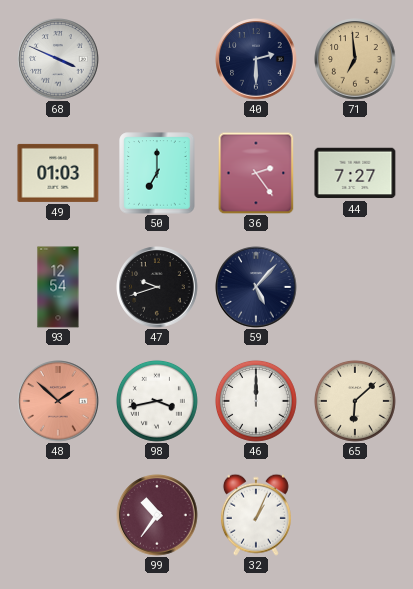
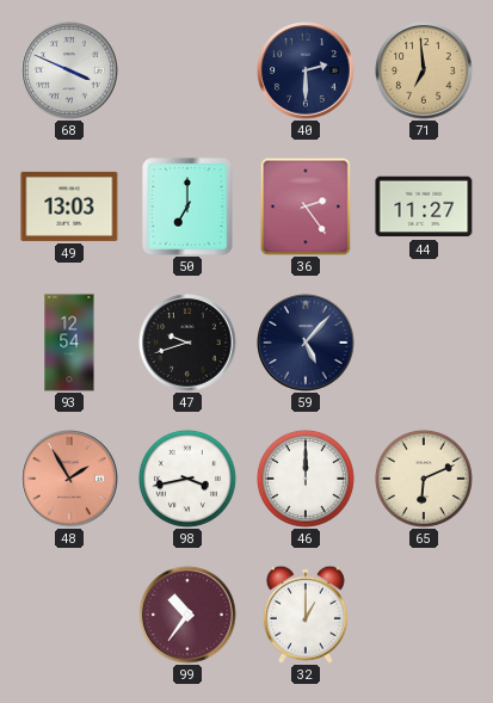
49: 01:03 -> 13:03
44: 7:27 -> 11:27
48: 1:52 -> 1:55
65: 6:08 -> 6:11
32: 1:04 -> 1:00
